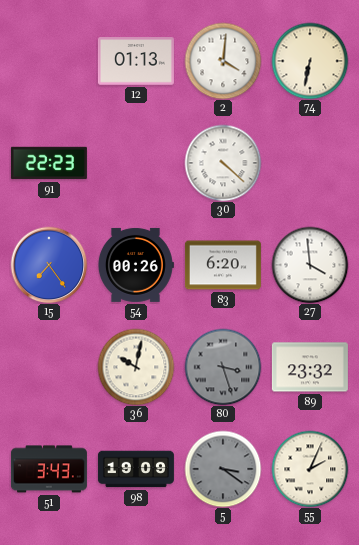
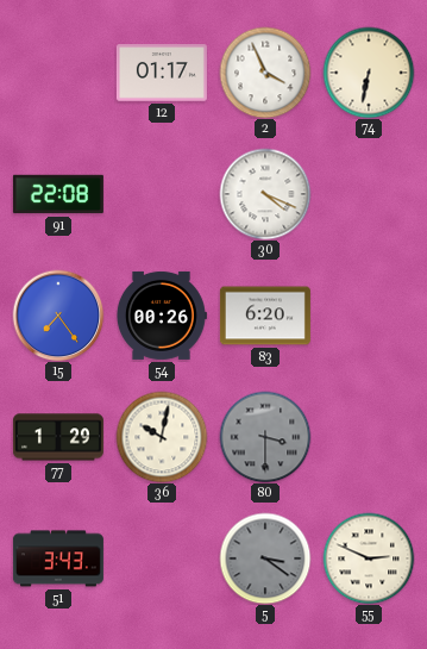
12: 01:13 -> 01:17
2: 4:01 -> 3:56
91: 22:23 -> 22:08
30: 4:22 -> 4:19
27: 3:59 -> none
77: none -> 1:29
80: 3:27 -> 3:30
89: 23:32 -> none
98: 19:09 -> none
55: 2:04 -> 2:49
